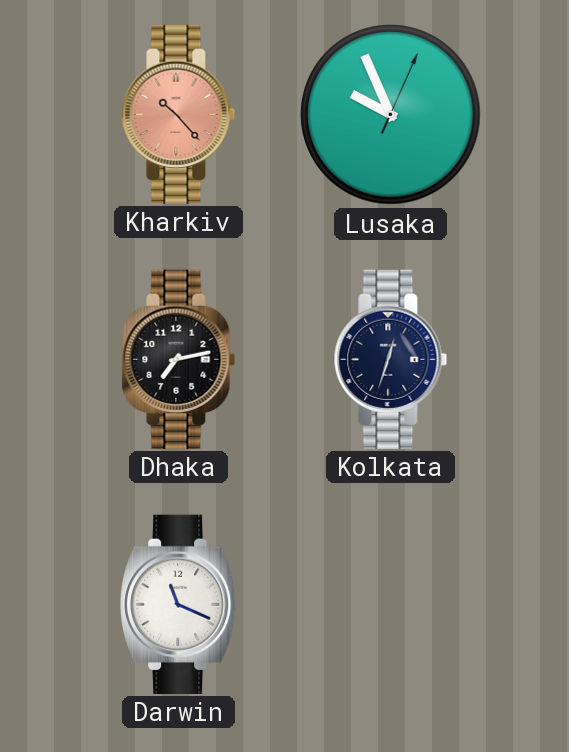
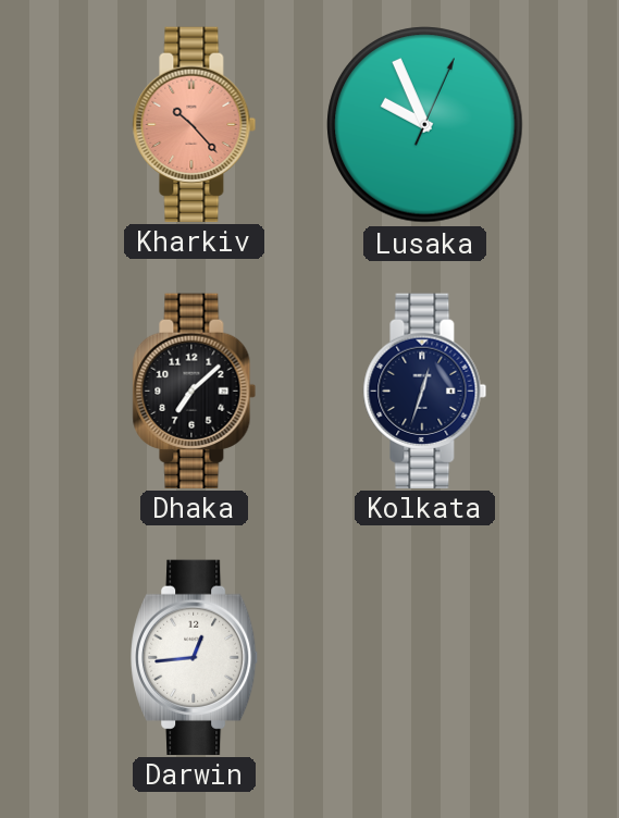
Dhaka: 7:13 -> 7:08
Darwin: 11:19 -> 12:44
